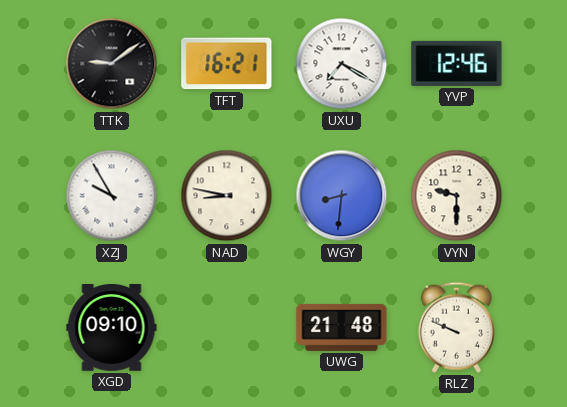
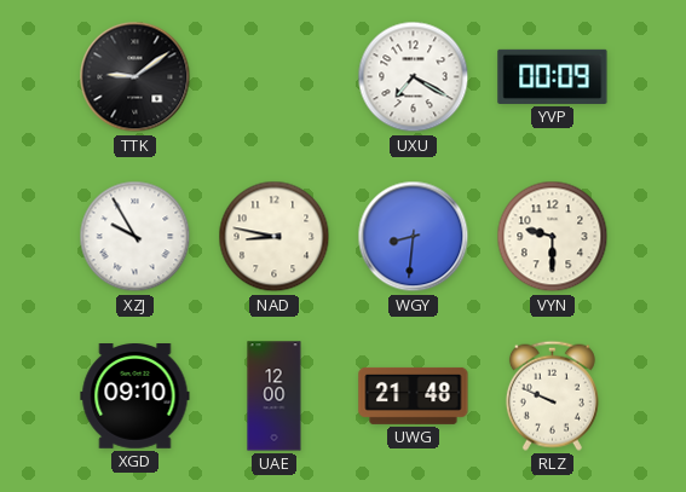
TFT: 16:21 -> none
YVP: 12:46 -> 00:09
UAE: none -> 12:00
